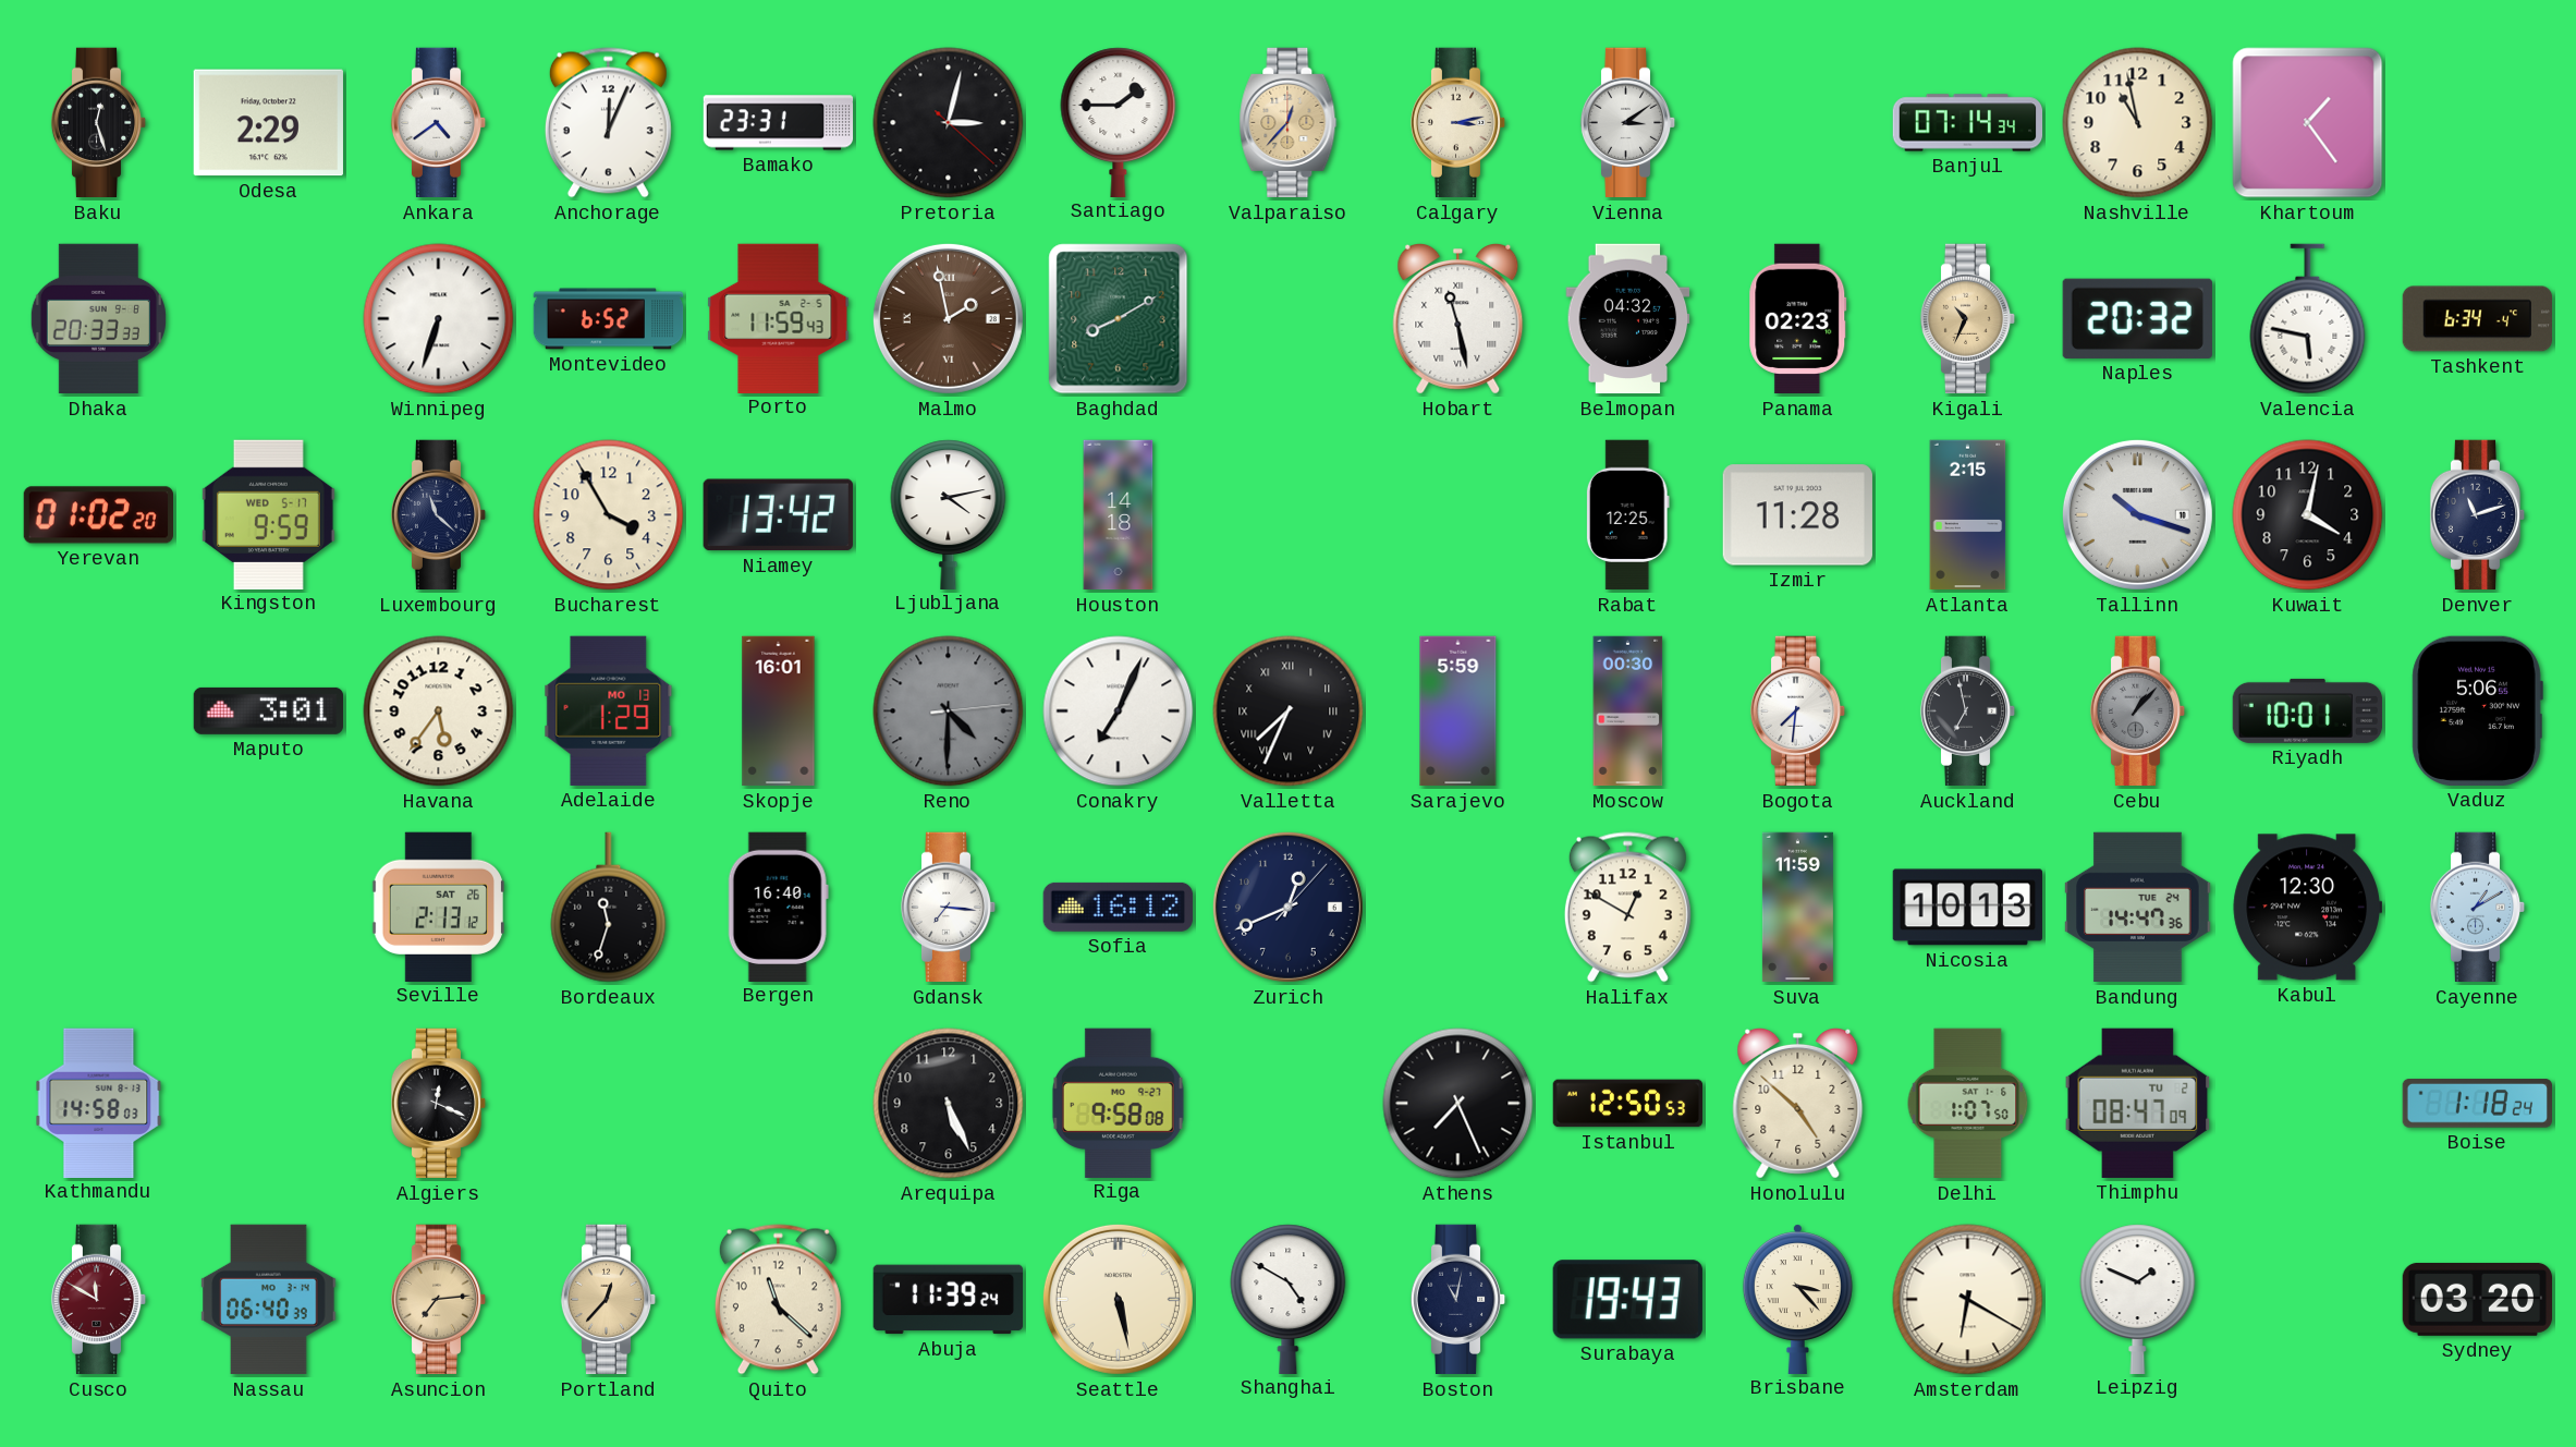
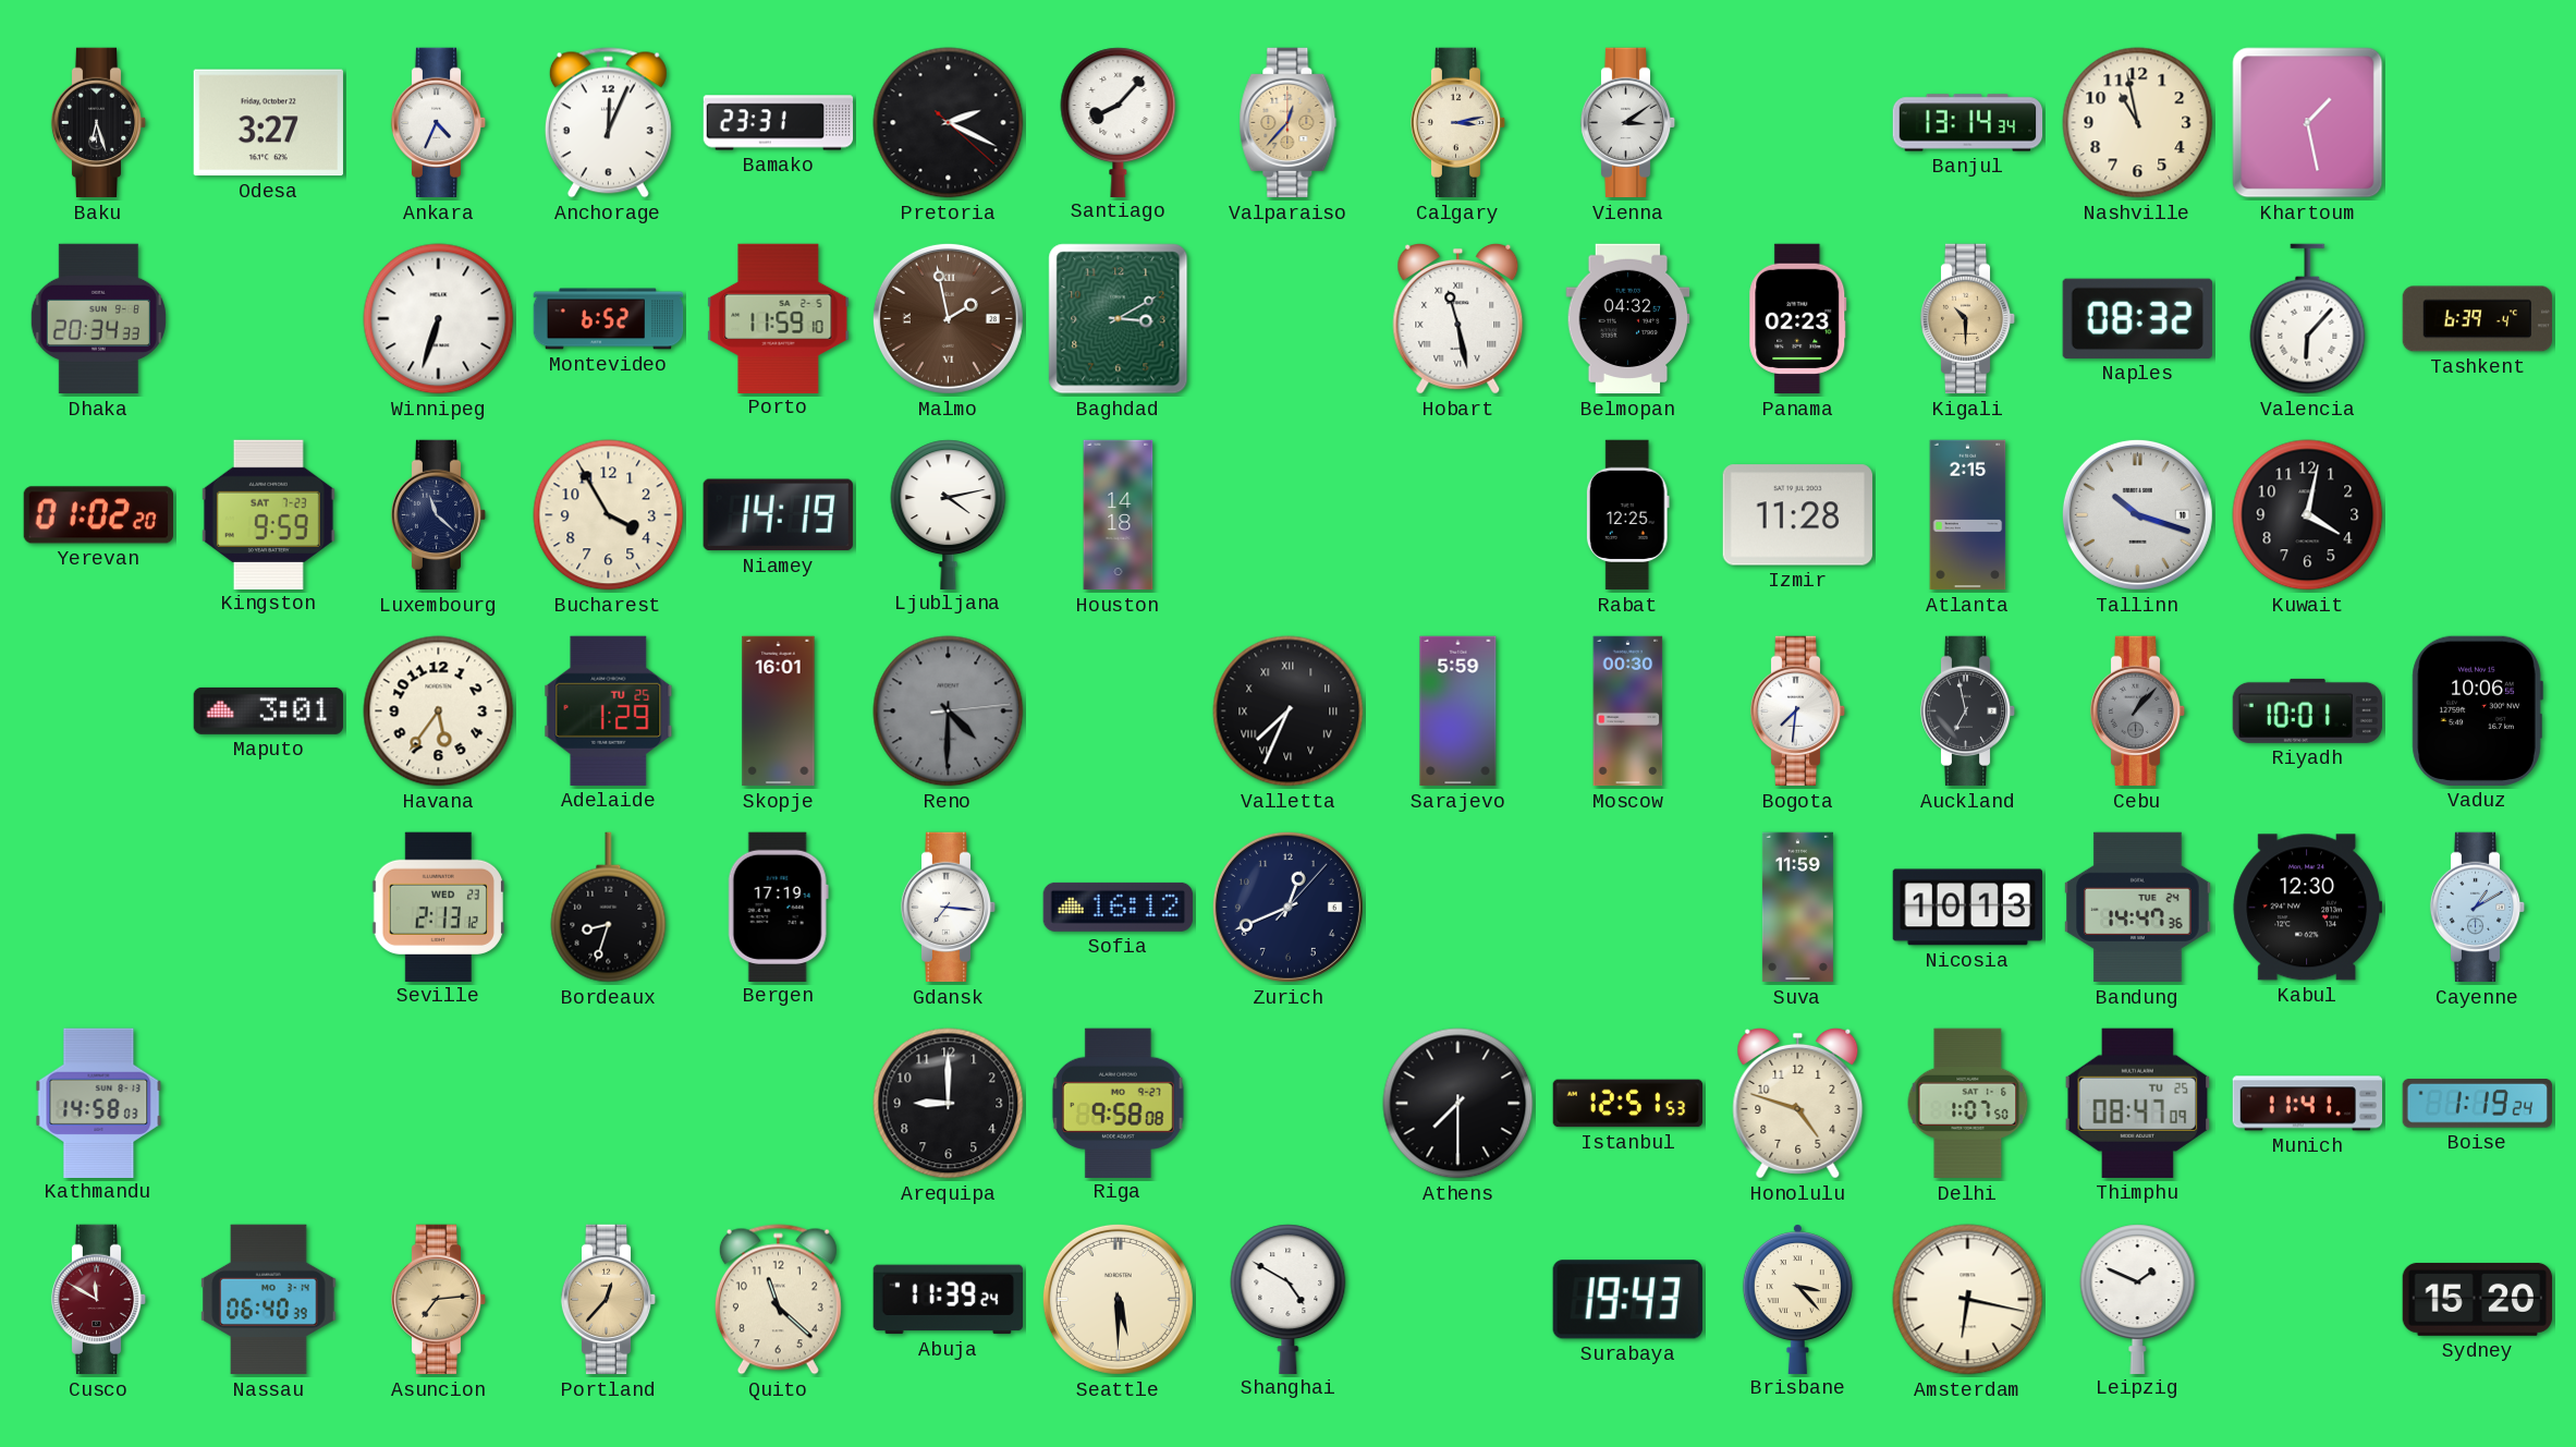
Baku: 12:27 -> 6:27
Odesa: 2:29 -> 3:27
Ankara: 4:39 -> 4:34
Pretoria: 3:02 -> 2:19
Santiago: 1:45 -> 8:07
Banjul: 07:14 -> 13:14
Khartoum: 1:24 -> 1:28
Dhaka: 20:33 -> 20:34
Porto: 11:59:43 -> 11:59:10
Baghdad: 8:10 -> 3:10
Kigali: 10:34 -> 10:30
Naples: 20:32 -> 08:32
Valencia: 5:47 -> 6:07
Tashkent: 6:34 -> 6:39
Kingston date: WED 5-17 -> SAT 7-23
Niamey: 13:42 -> 14:19
Denver: 11:12 -> none
Adelaide date: MO 13 -> TU 25
Conakry: 7:04 -> none
Vaduz: 5:06 -> 10:06
Seville date: SAT 26 -> WED 23
Bordeaux: 11:33 -> 8:33
Bergen: 16:40 -> 17:19
Halifax: 12:50 -> none
Algiers: 12:19 -> none
Arequipa: 5:26 -> 9:00
Athens: 7:26 -> 7:30
Istanbul: 12:50 -> 12:51
Honolulu: 4:52 -> 4:48
Thimphu date: TU 2 -> TU 25
Munich: none -> 11:41
Boise: 1:18 -> 1:19
Seattle: 5:28 -> 5:30
Boston: 11:02 -> none
Amsterdam: 6:20 -> 6:17
Sydney: 03:20 -> 15:20
